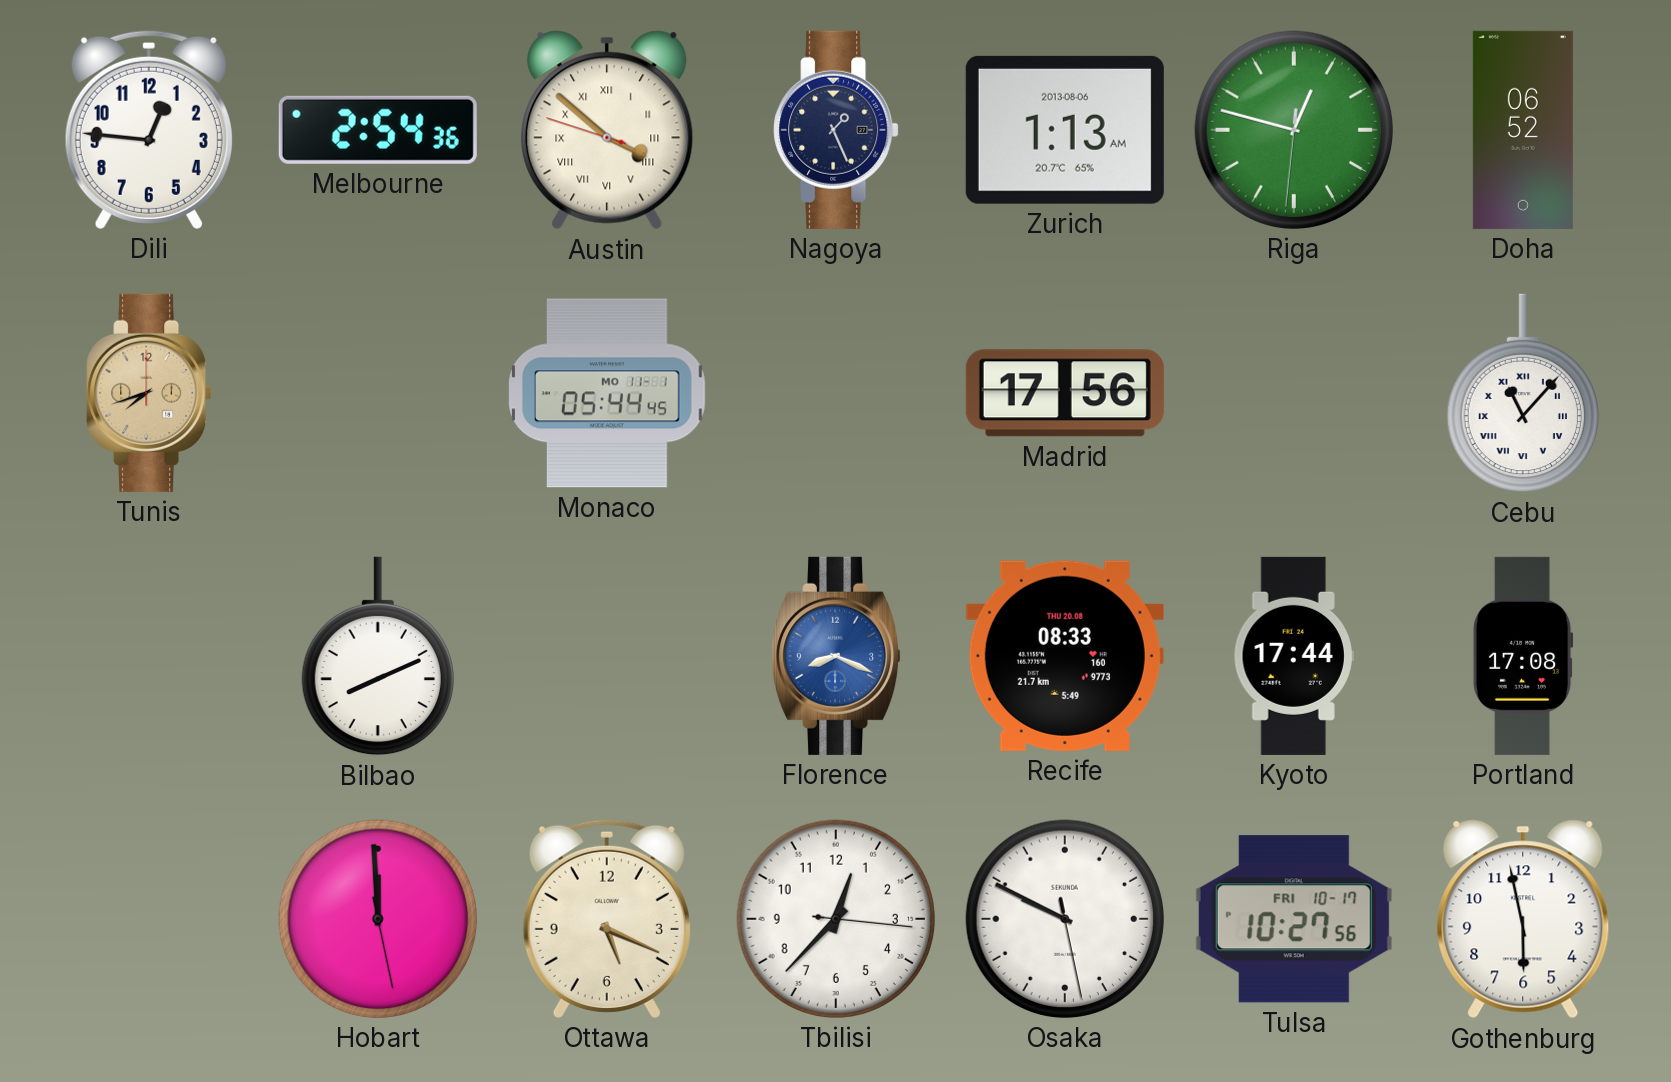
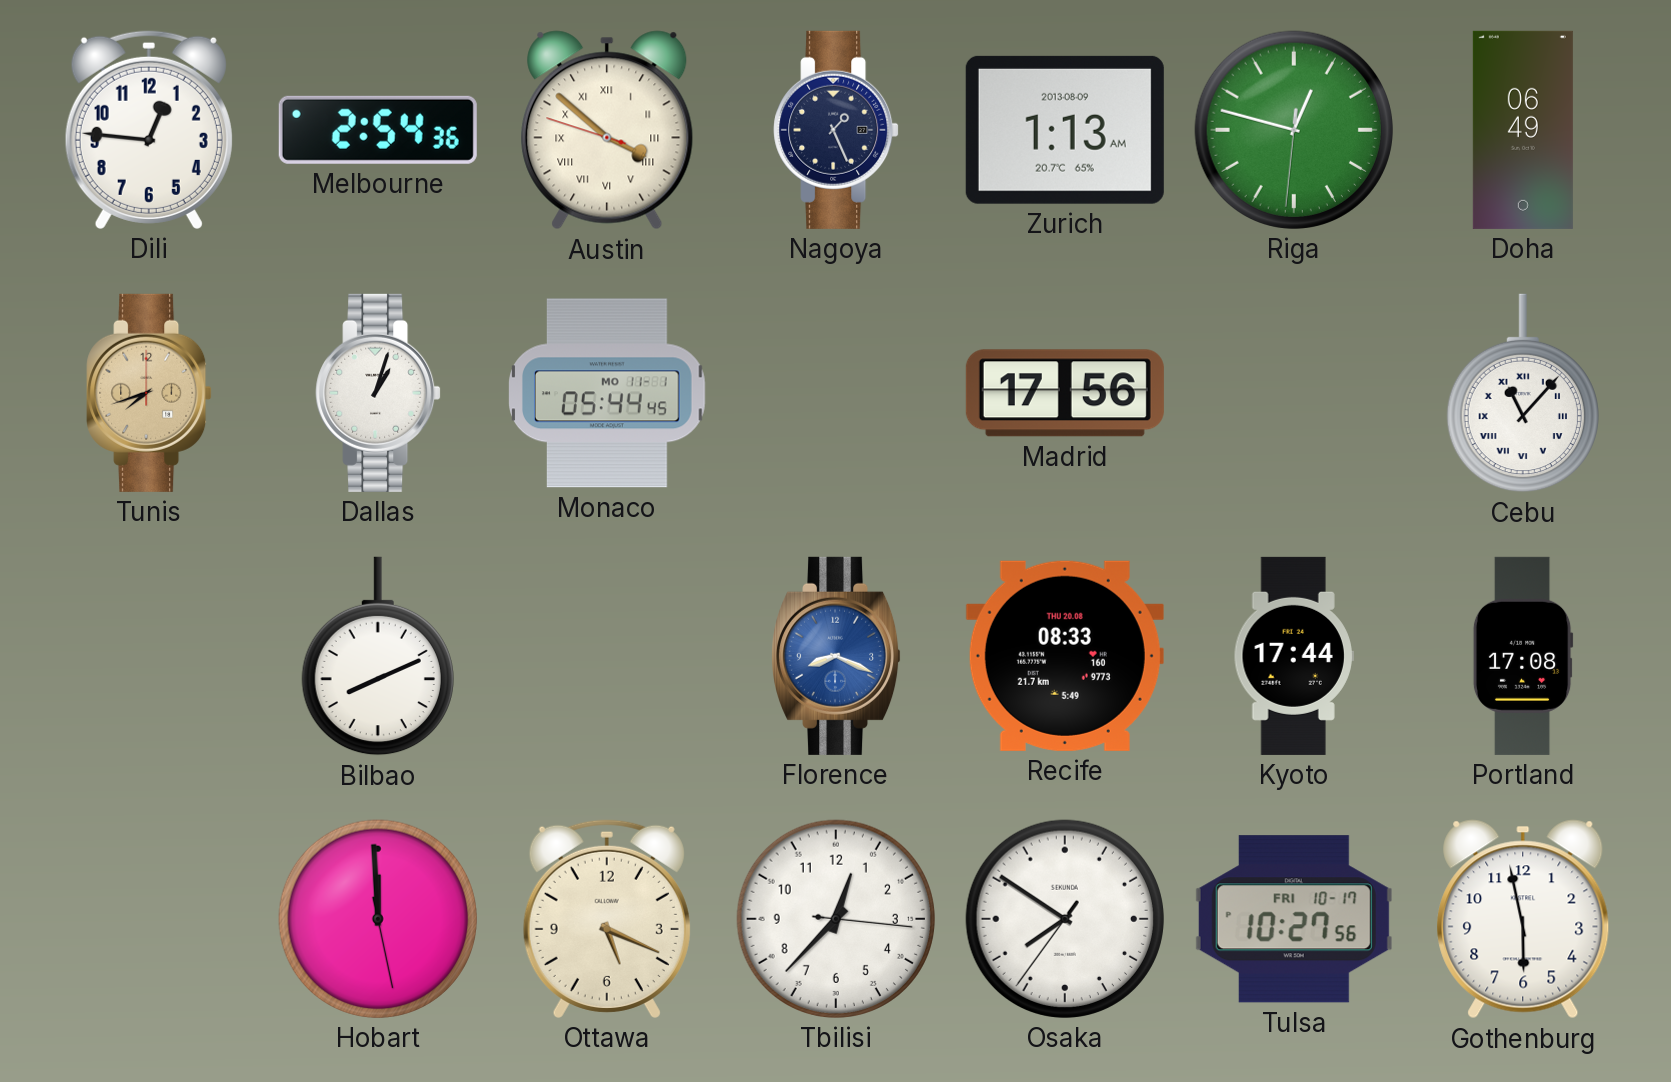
Zurich date: 2013-08-06 -> 2013-08-09
Doha: 06:52 -> 06:49
Dallas: none -> 1:03
Osaka: 9:49 -> 7:50
